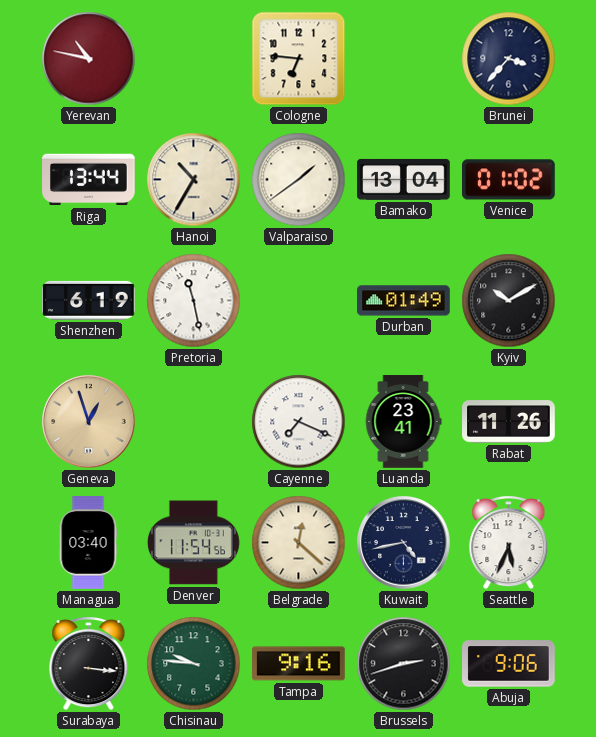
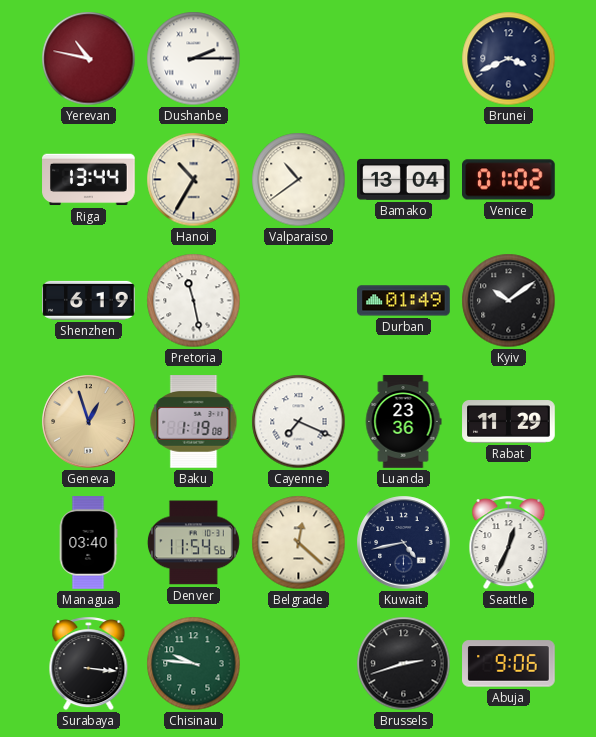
Dushanbe: none -> 2:15
Cologne: 6:46 -> none
Brunei: 3:37 -> 3:41
Valparaiso: 1:39 -> 10:39
Kyiv: 10:10 -> 10:09
Baku: none -> 1:19
Luanda: 23:41 -> 23:36
Rabat: 11:26 -> 11:29
Seattle: 5:34 -> 12:34
Tampa: 9:16 -> none
